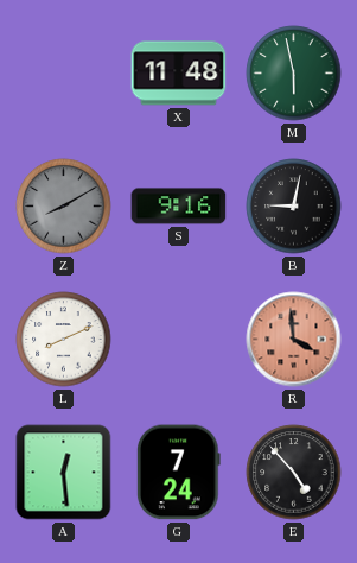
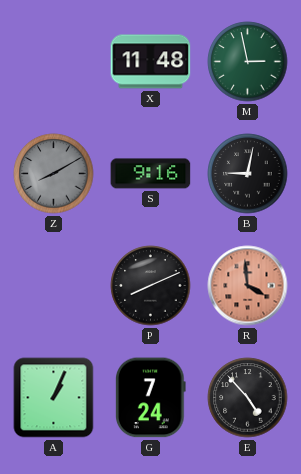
M: 5:58 -> 2:58
L: 8:11 -> none
P: none -> 8:11
A: 12:29 -> 1:04
